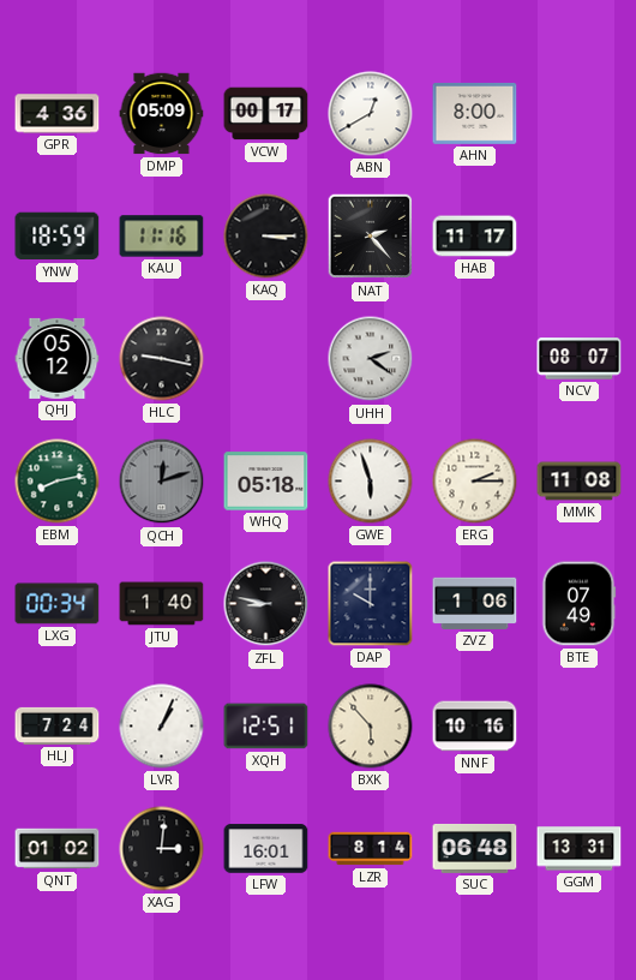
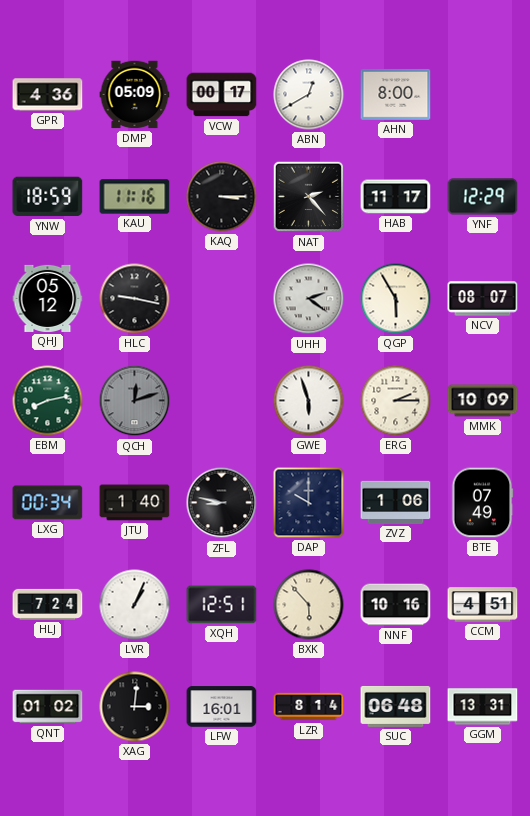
YNF: none -> 12:29
QGP: none -> 5:55
WHQ: 05:18 -> none
MMK: 11:08 -> 10:09
CCM: none -> 4:51
